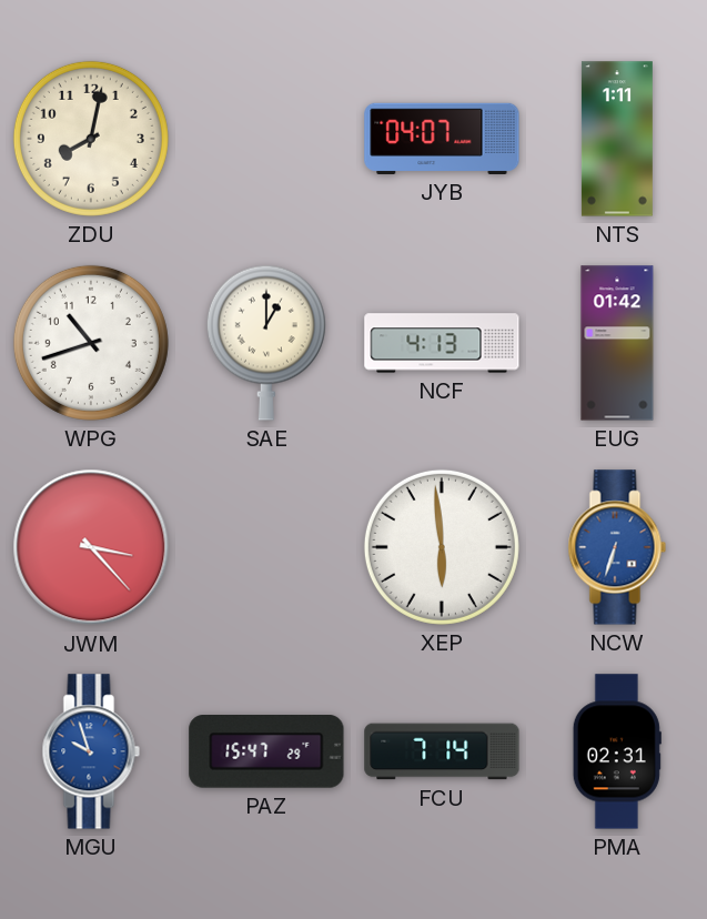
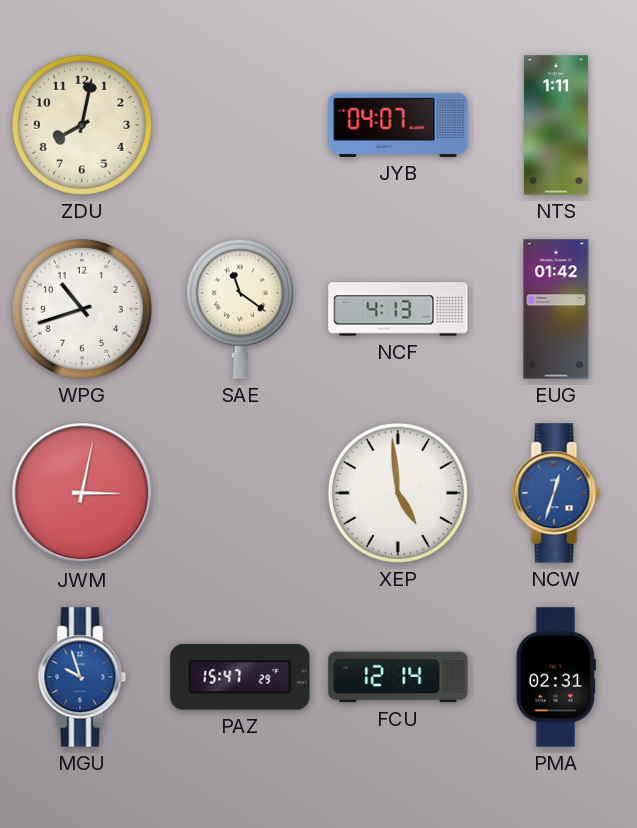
SAE: 1:00 -> 11:21
JWM: 3:23 -> 3:02
XEP: 5:59 -> 4:59
NCW: 6:33 -> 12:33
FCU: 7:14 -> 12:14
